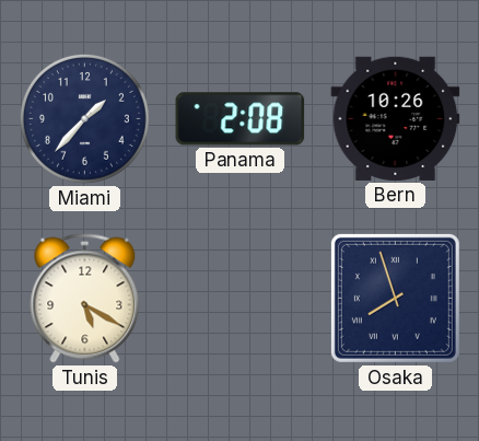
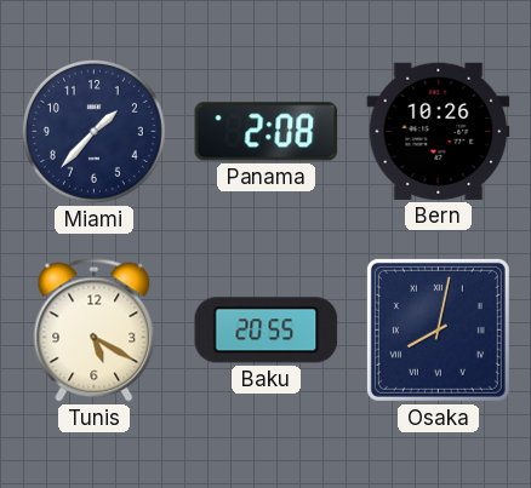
Baku: none -> 20:55
Osaka: 7:57 -> 8:02
